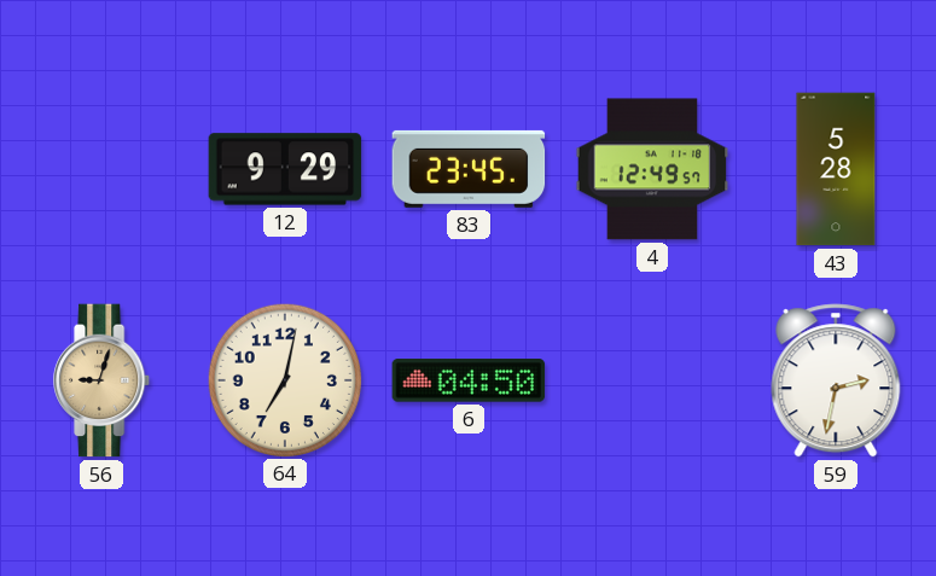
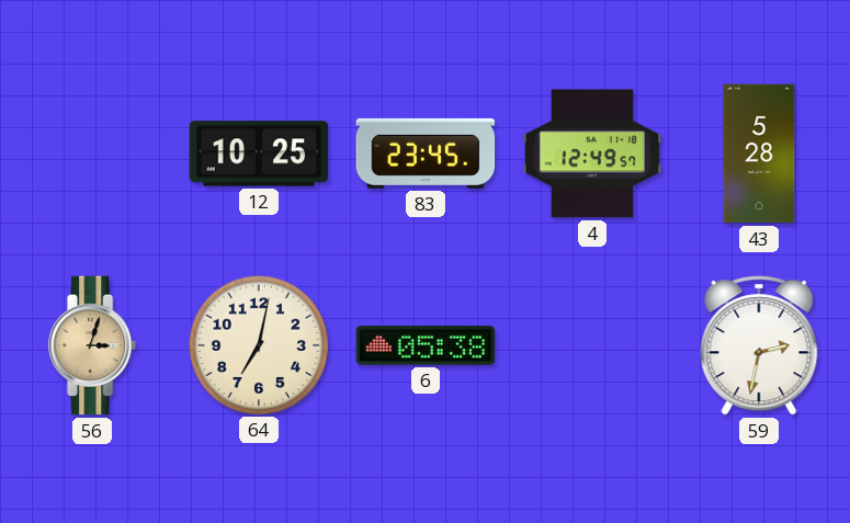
12: 9:29 -> 10:25
56: 9:03 -> 3:03
6: 04:50 -> 05:38
